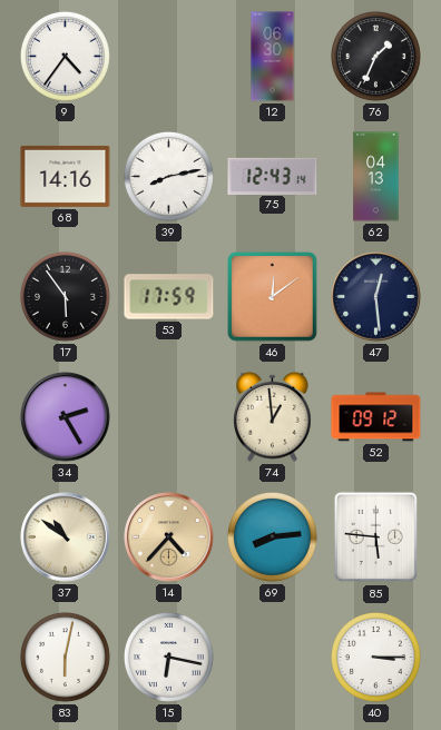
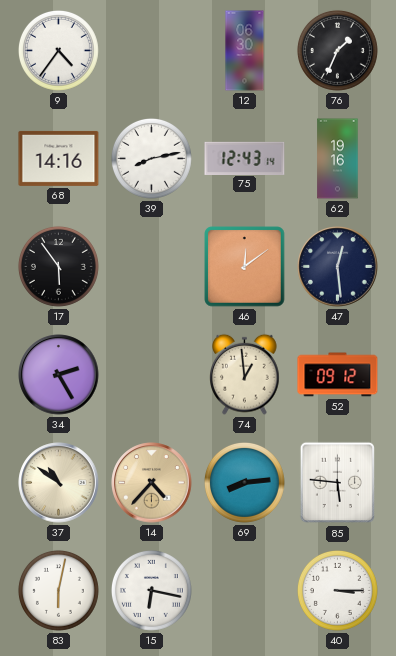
62: 04:13 -> 19:16
53: 17:59 -> none
